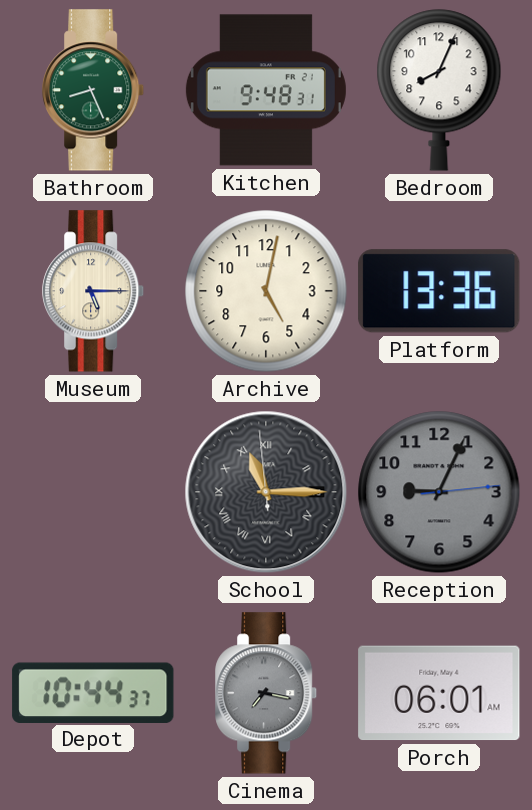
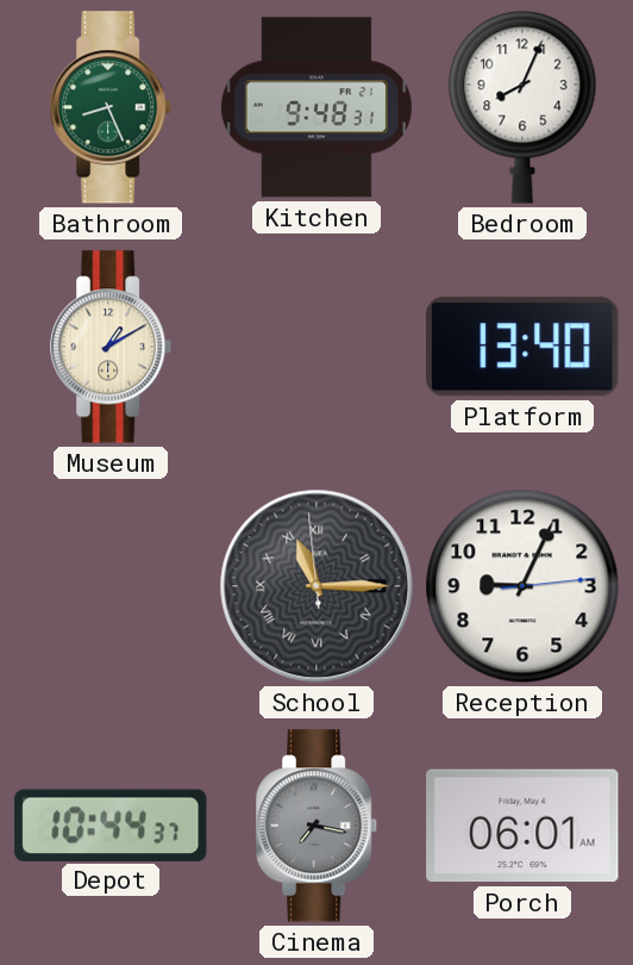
Museum: 5:15 -> 1:10
Archive: 5:02 -> none
Platform: 13:36 -> 13:40
Reception dial: grey -> white
